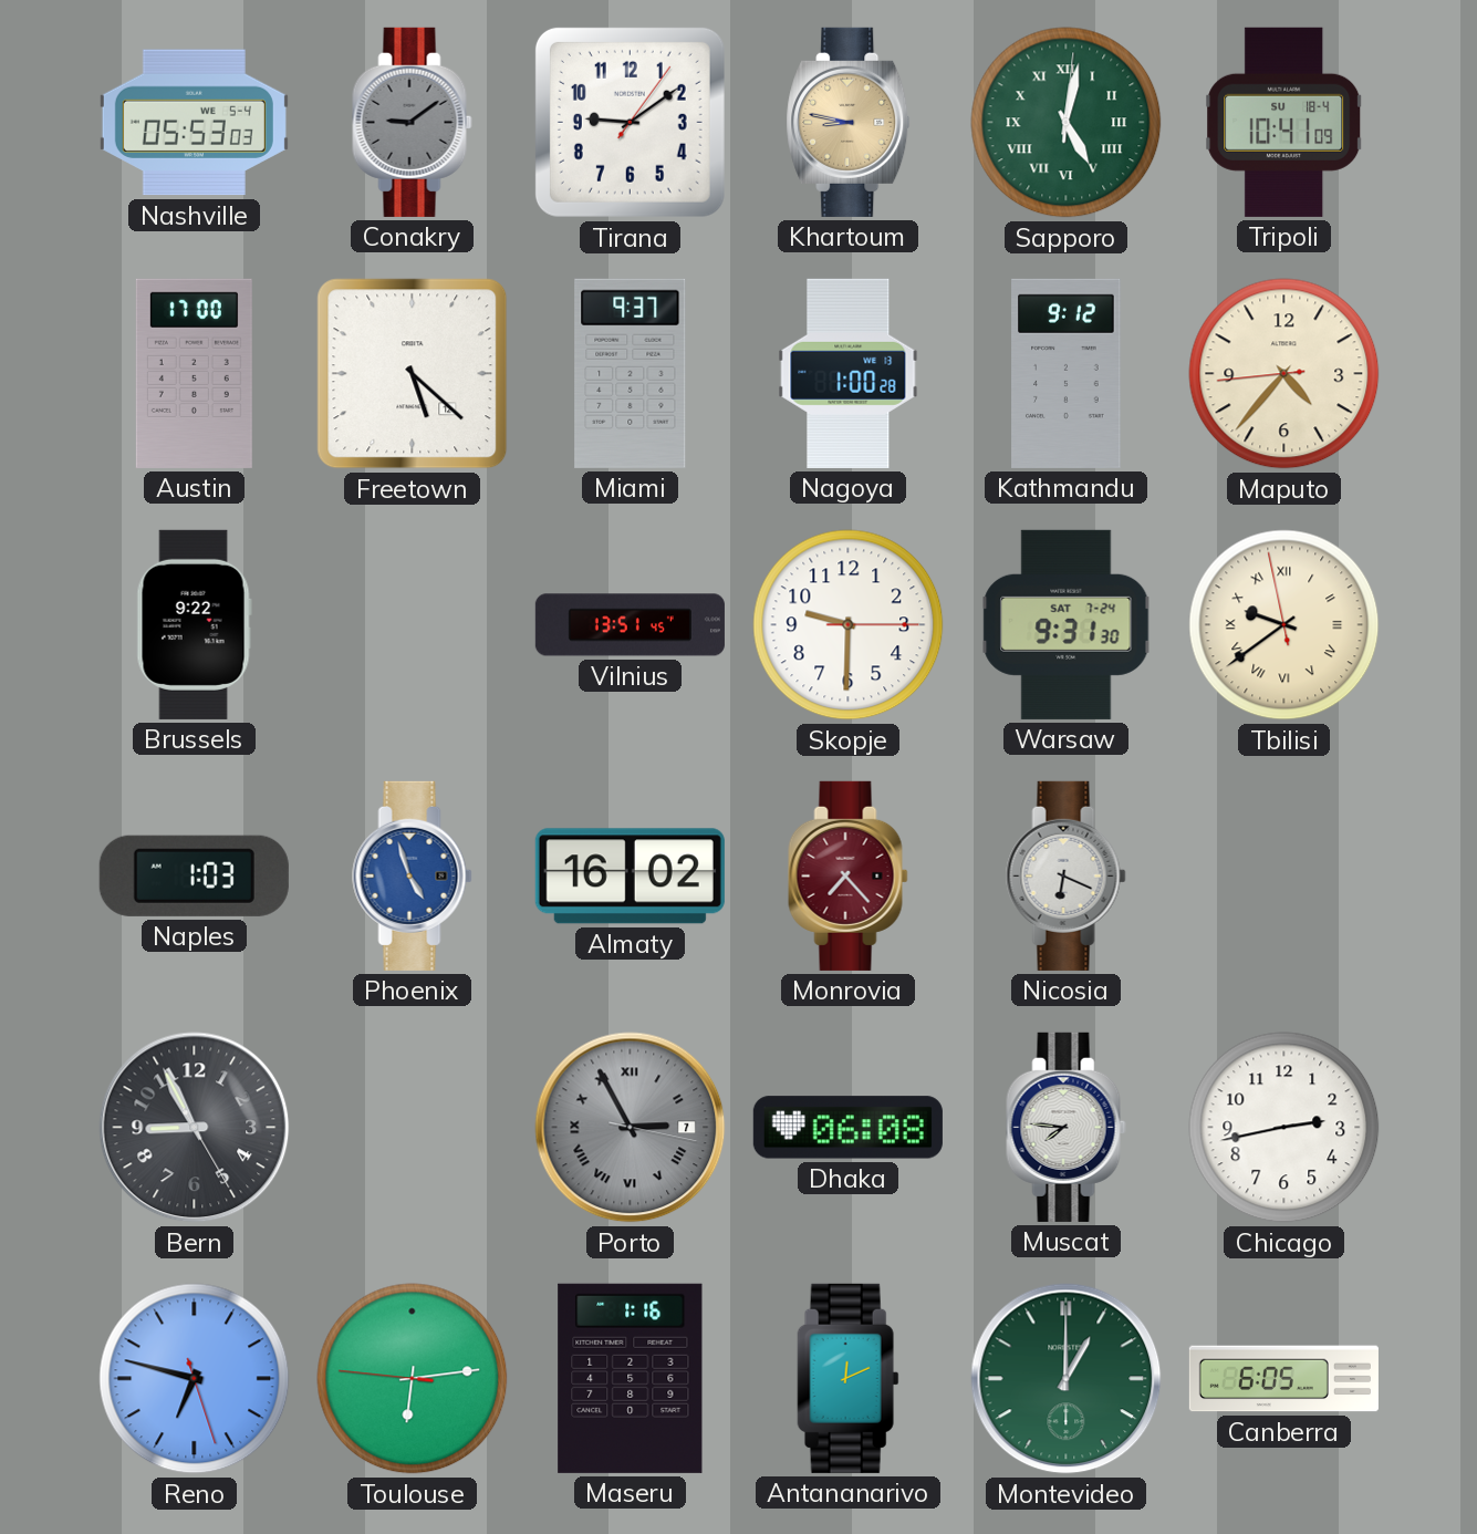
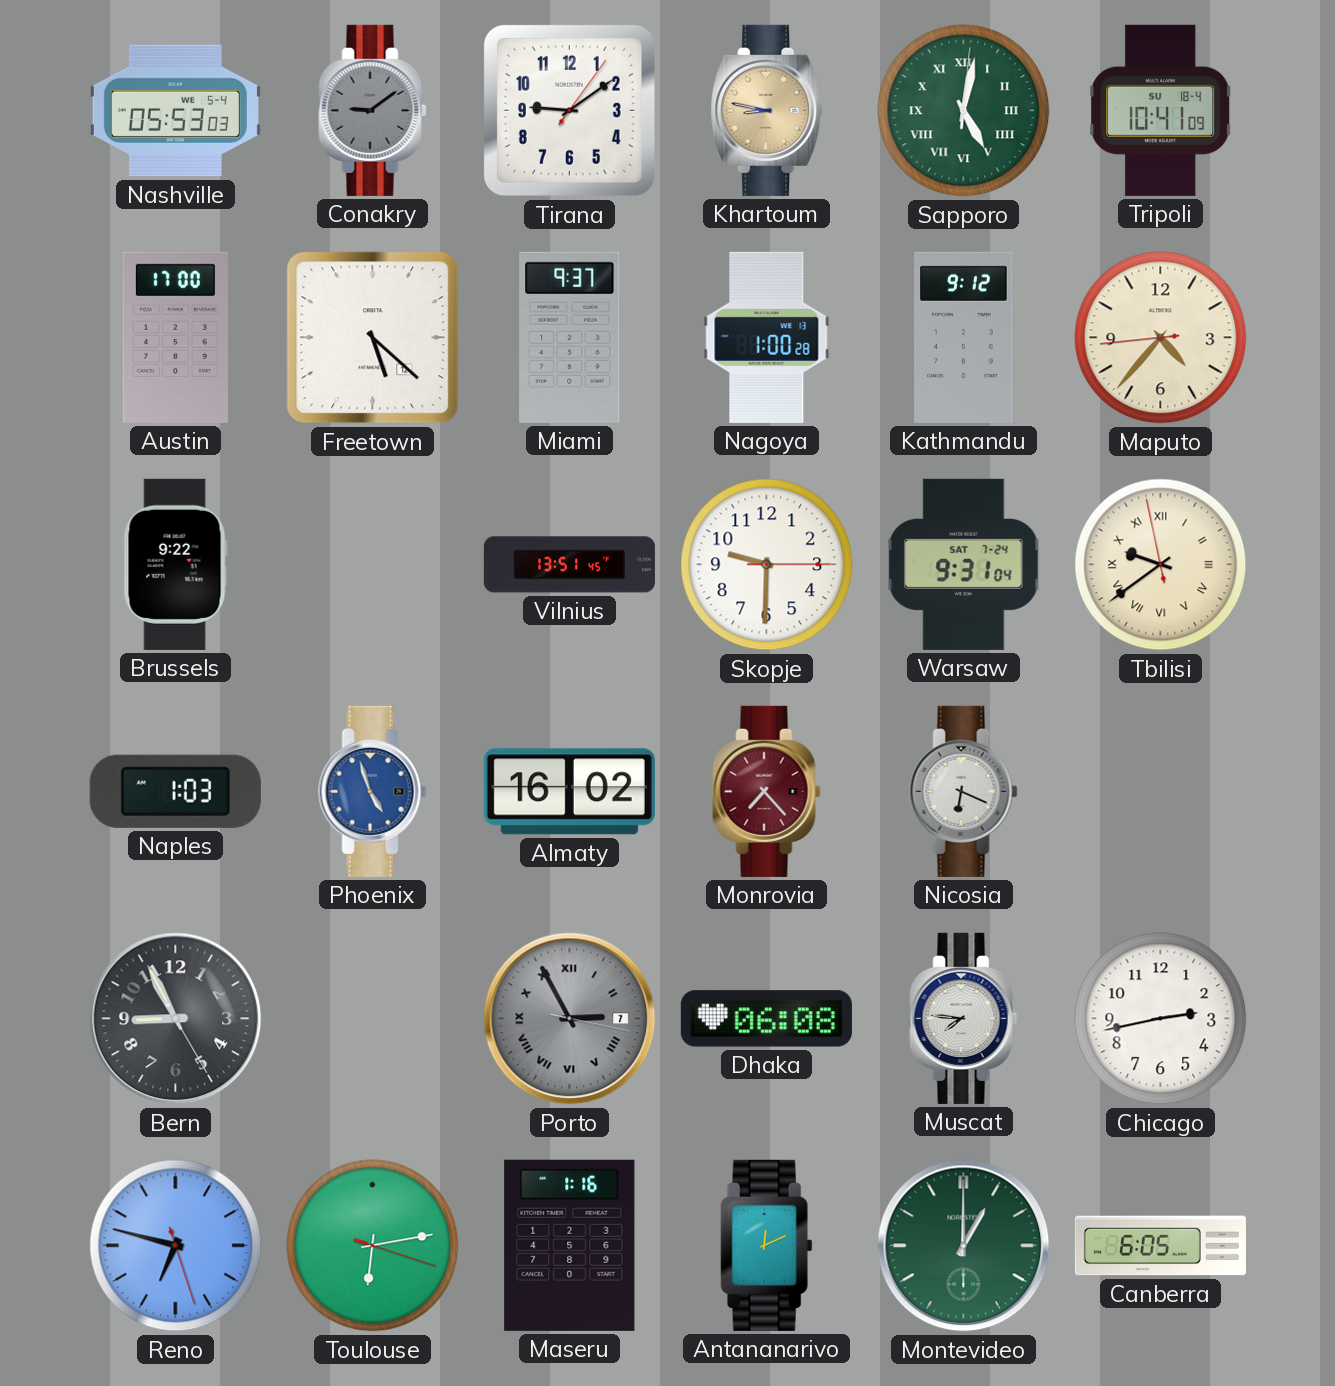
Warsaw: 9:31:30 -> 9:31:04
Toulouse: 6:13:46 -> 6:13:18
